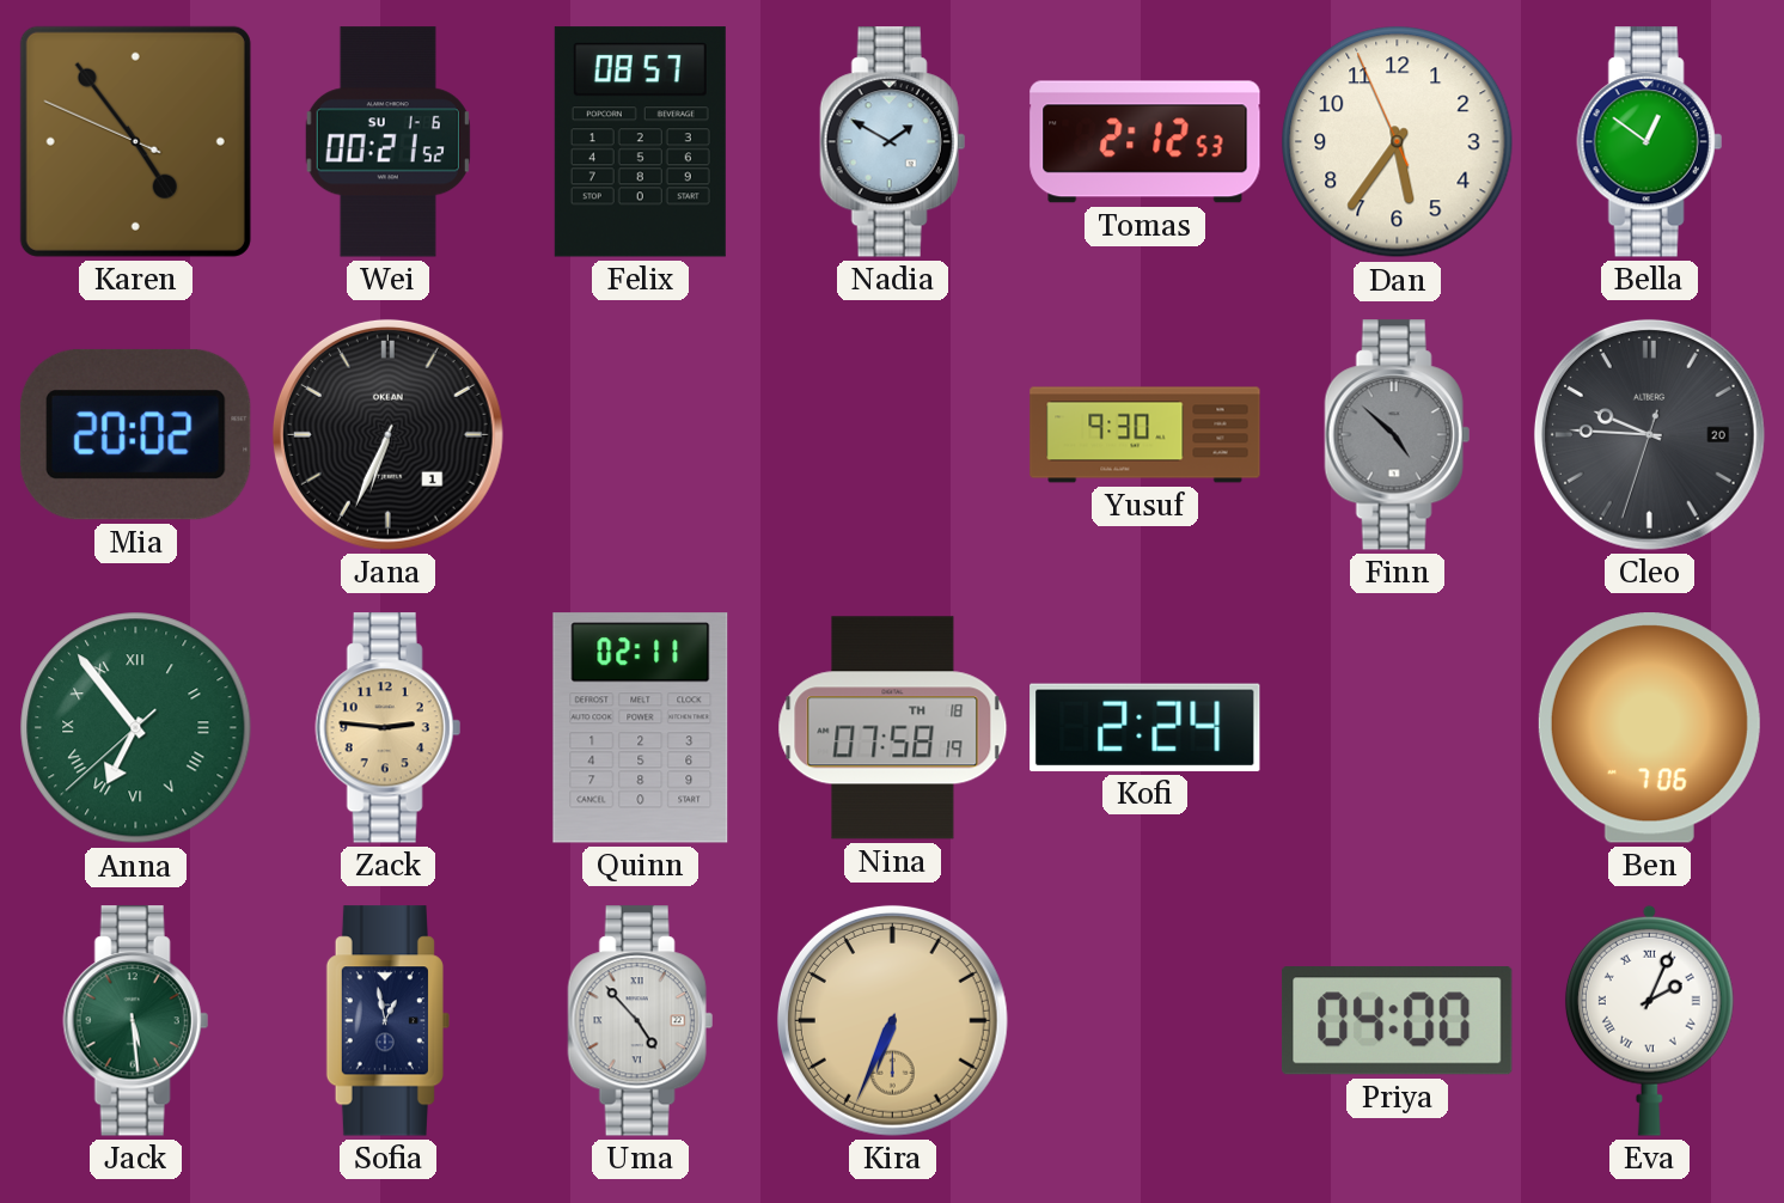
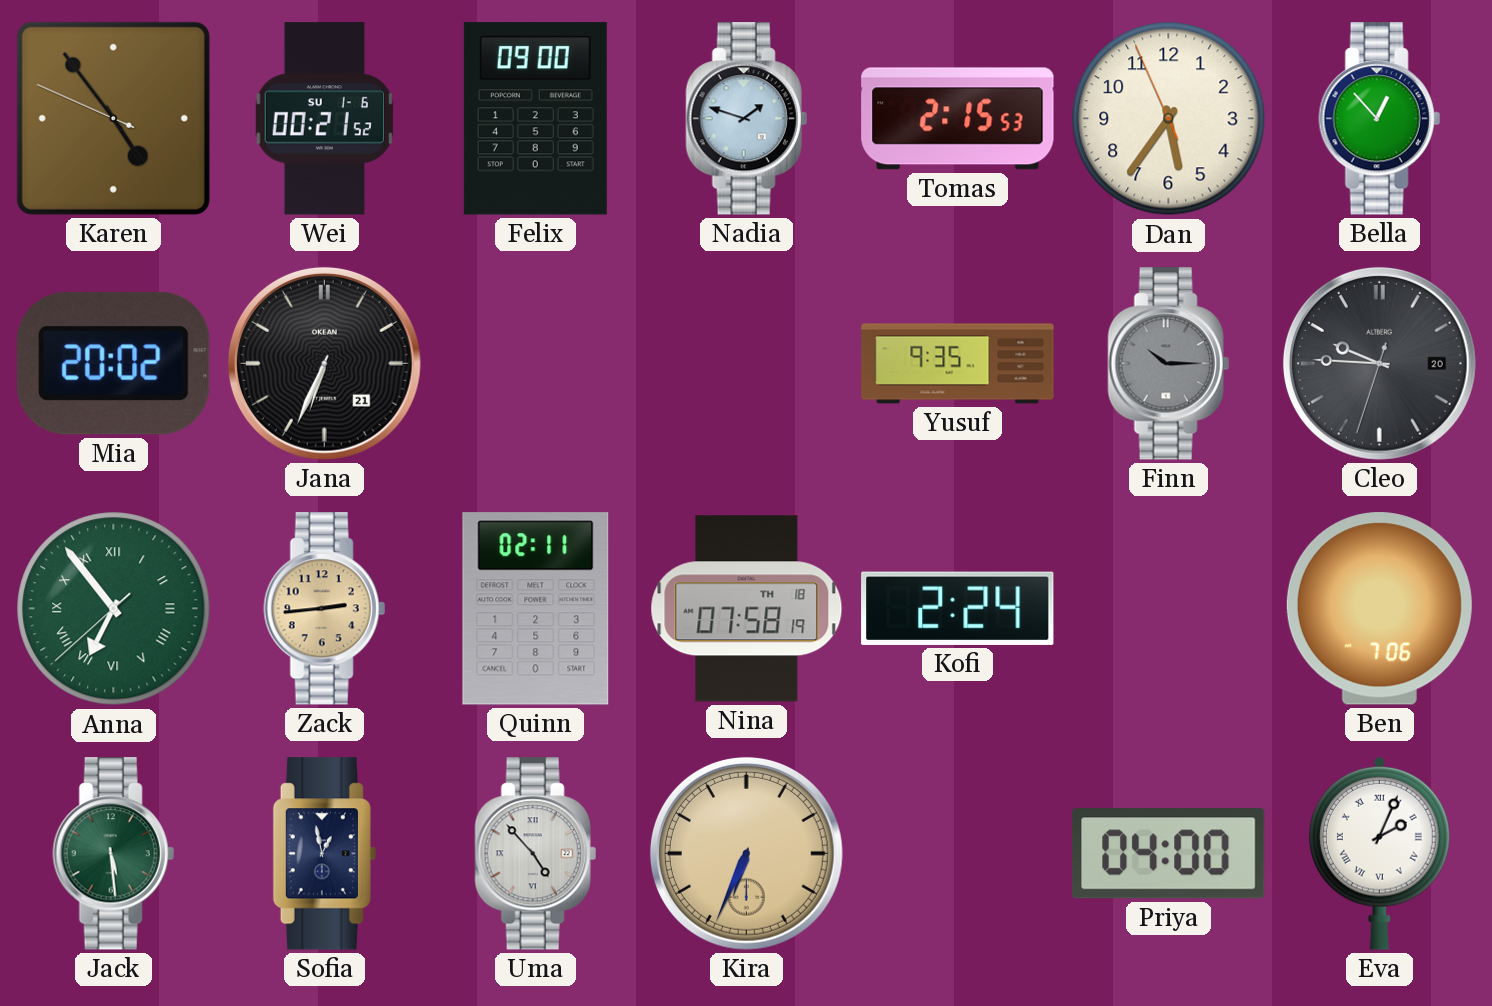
Felix: 08:57 -> 09:00
Nadia: 1:50 -> 1:48
Tomas: 2:12 -> 2:15
Bella: 12:51 -> 12:53
Jana date: 1 -> 21
Yusuf: 9:30 -> 9:35
Finn: 4:52 -> 10:15
Zack: 2:46 -> 2:44
